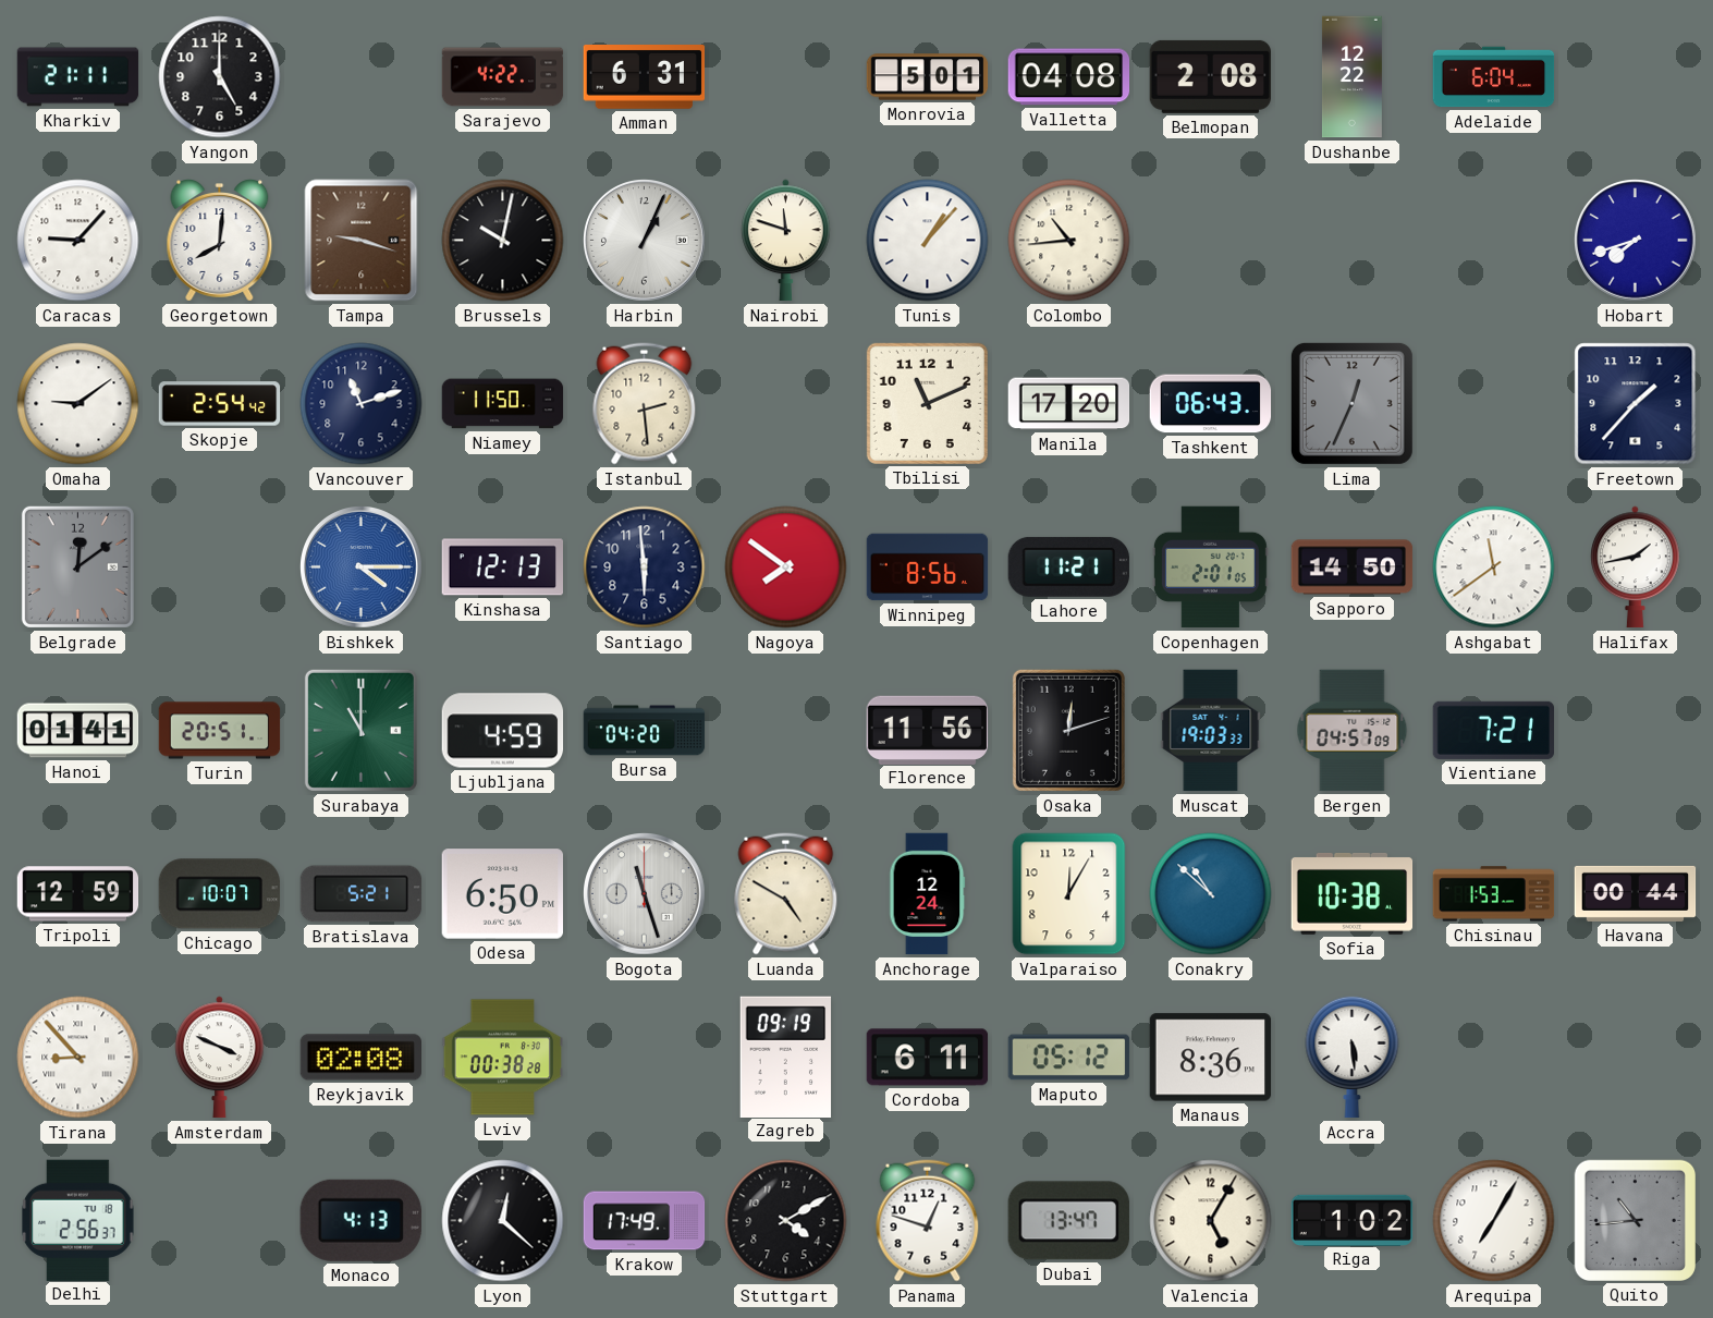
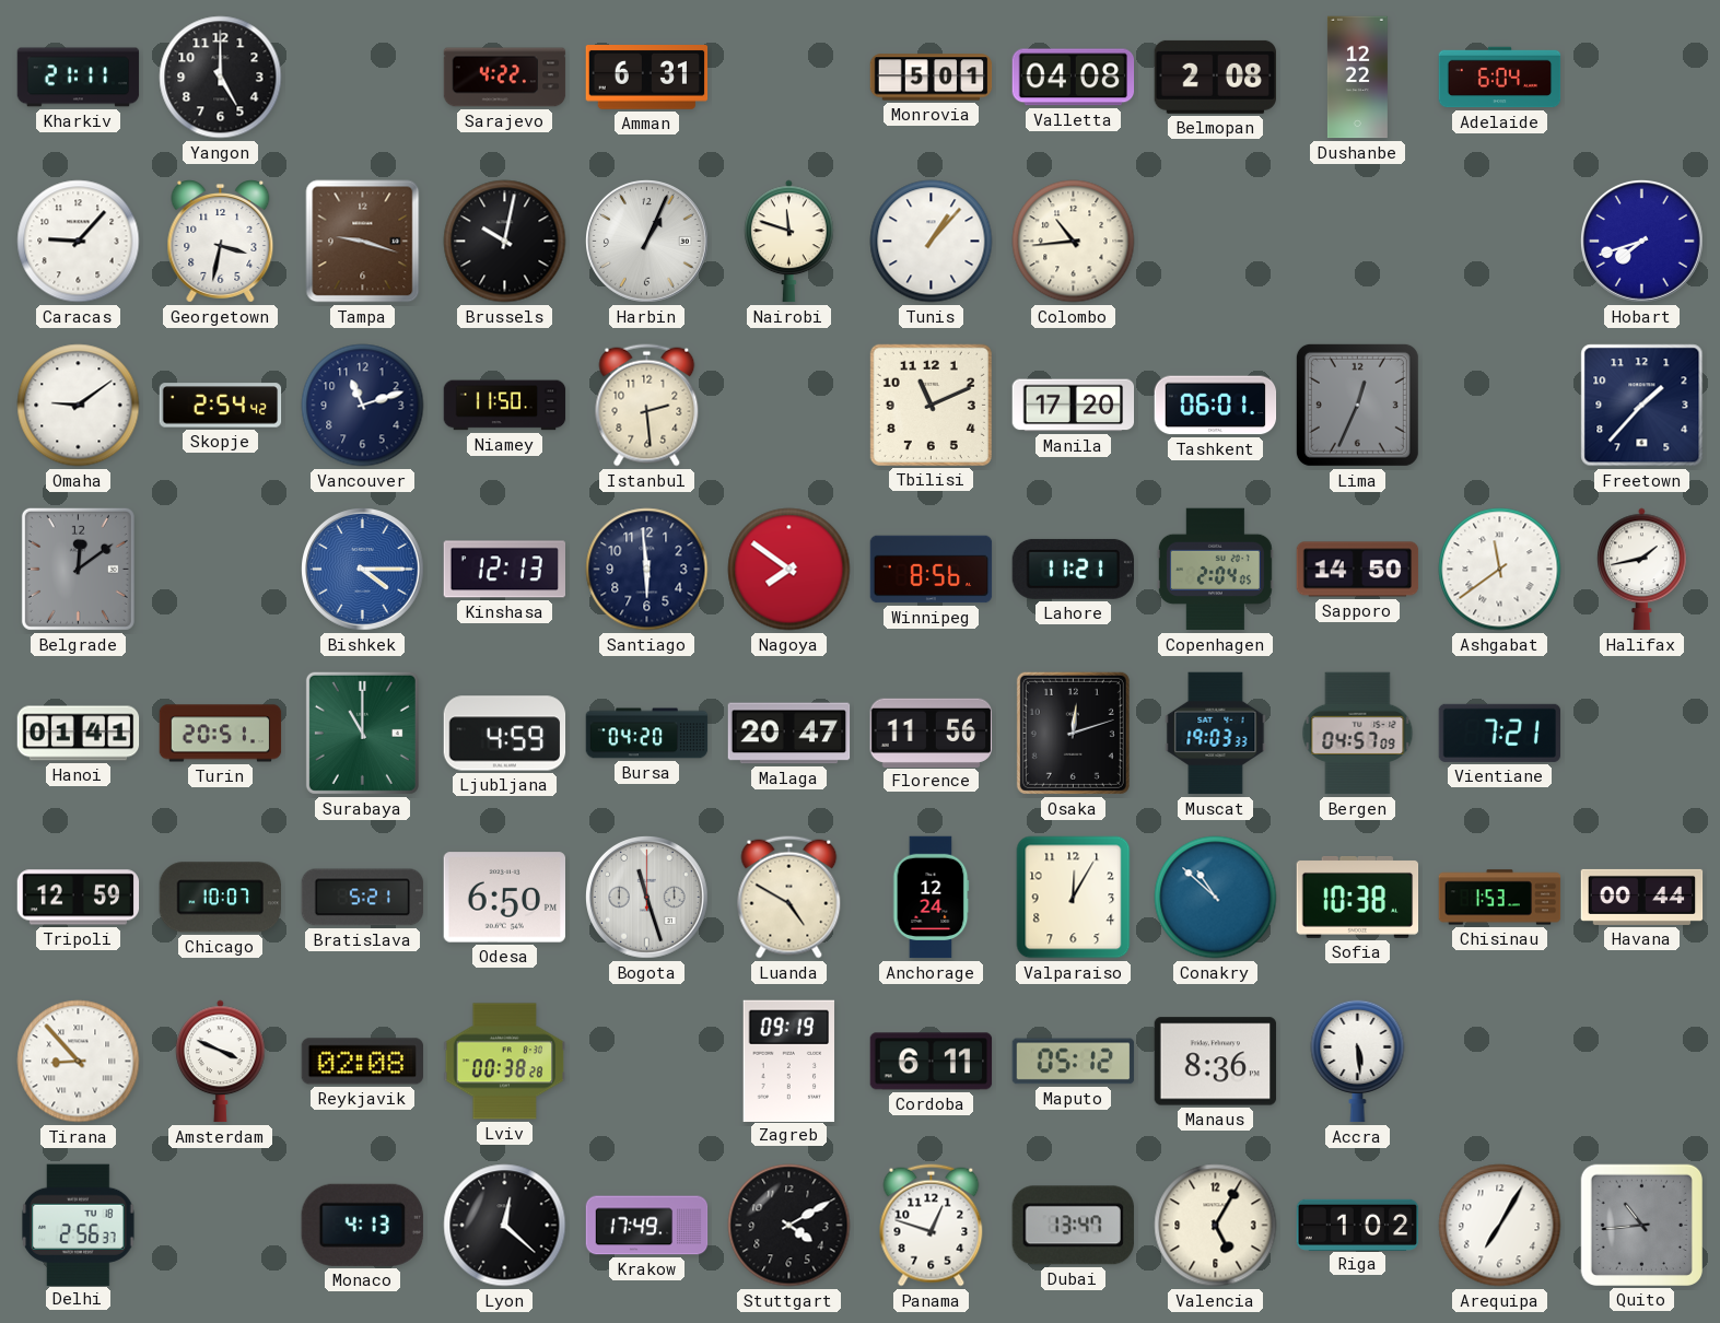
Georgetown: 8:01 -> 3:32
Tashkent: 06:43 -> 06:01
Copenhagen: 2:01 -> 2:04
Malaga: none -> 20:47
